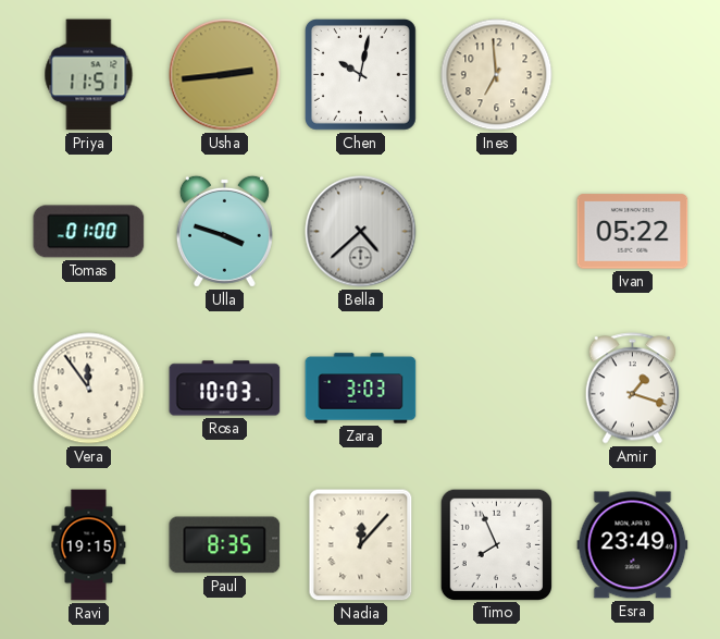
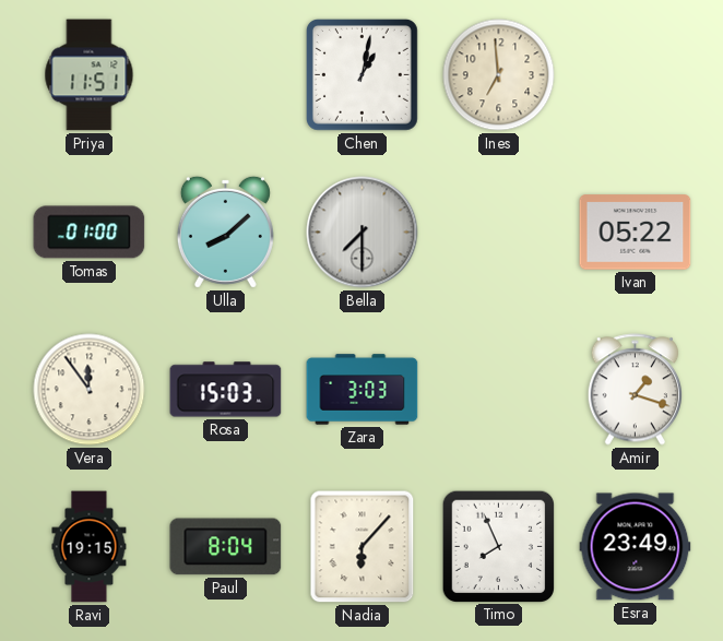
Usha: 2:44 -> none
Chen: 10:02 -> 1:02
Ulla: 3:48 -> 8:08
Bella: 4:38 -> 7:30
Rosa: 10:03 -> 15:03
Paul: 8:35 -> 8:04
Nadia: 12:07 -> 6:07
